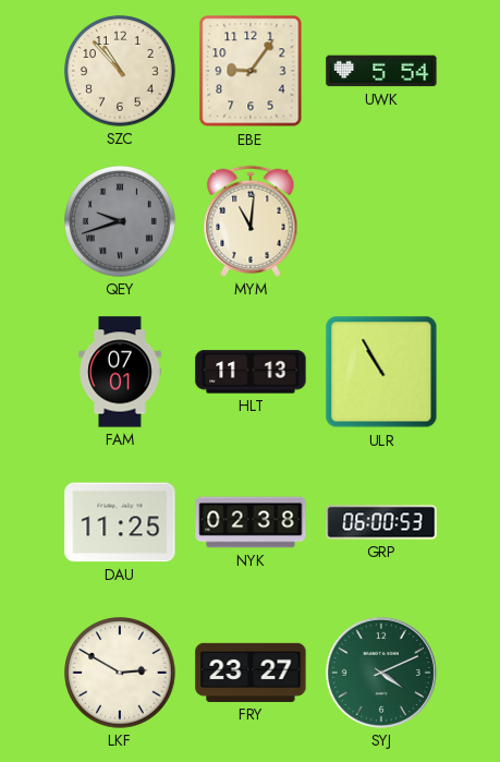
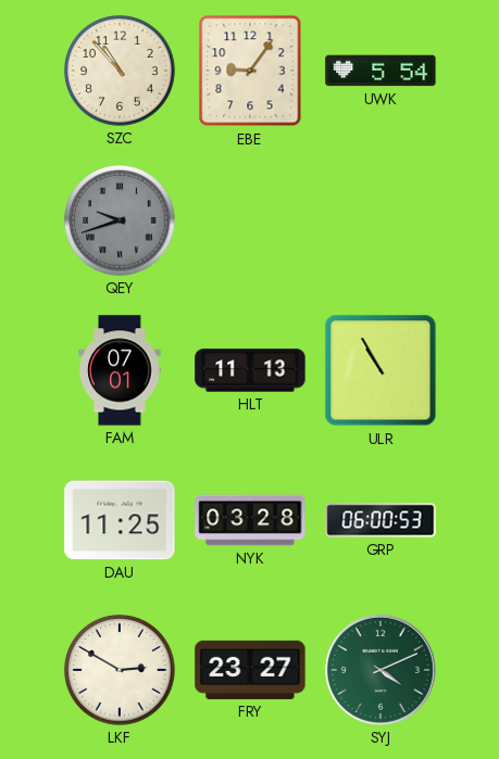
MYM: 11:01 -> none
NYK: 02:38 -> 03:28
